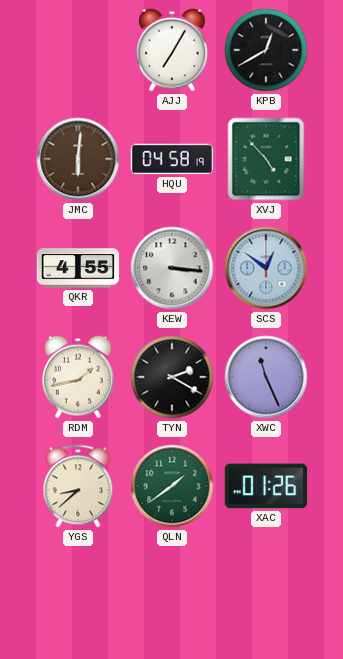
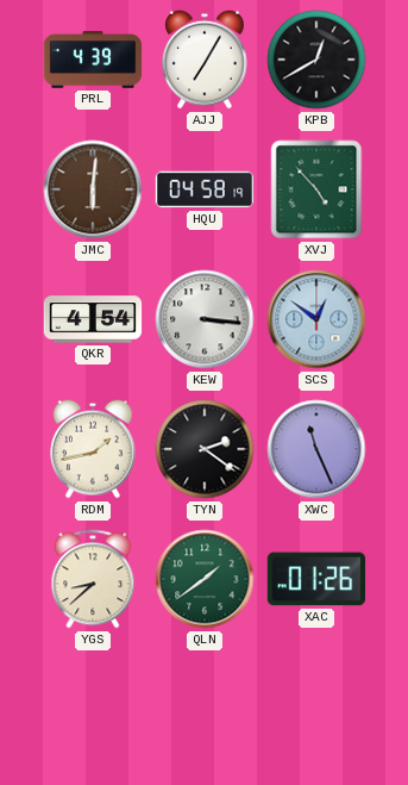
PRL: none -> 4:39
QKR: 4:55 -> 4:54
TYN: 2:20 -> 2:21
